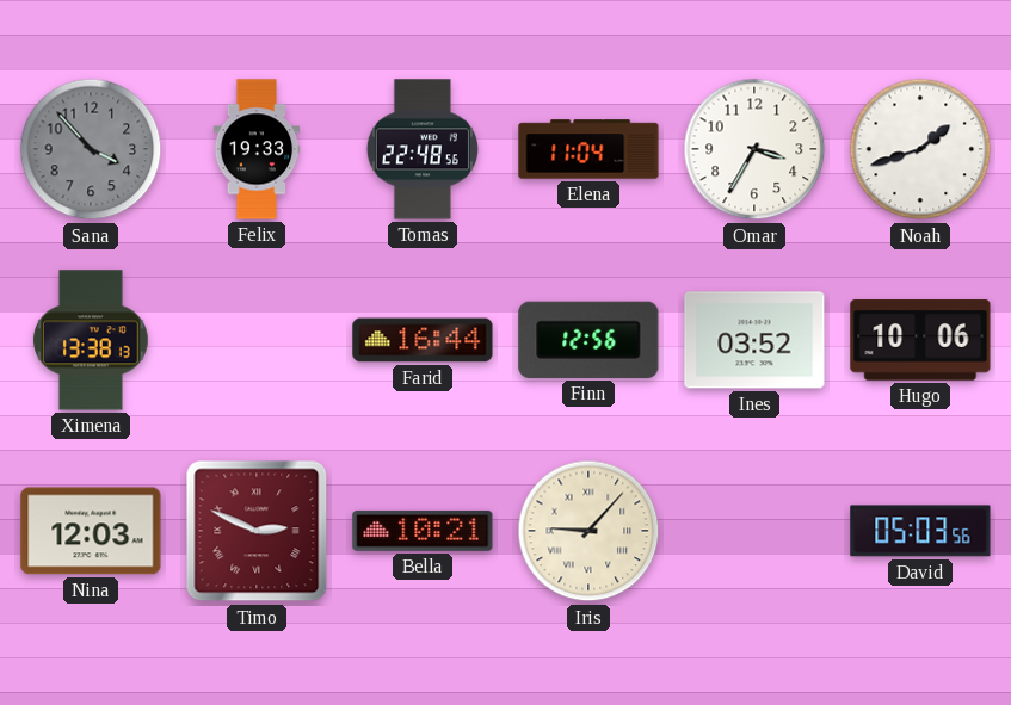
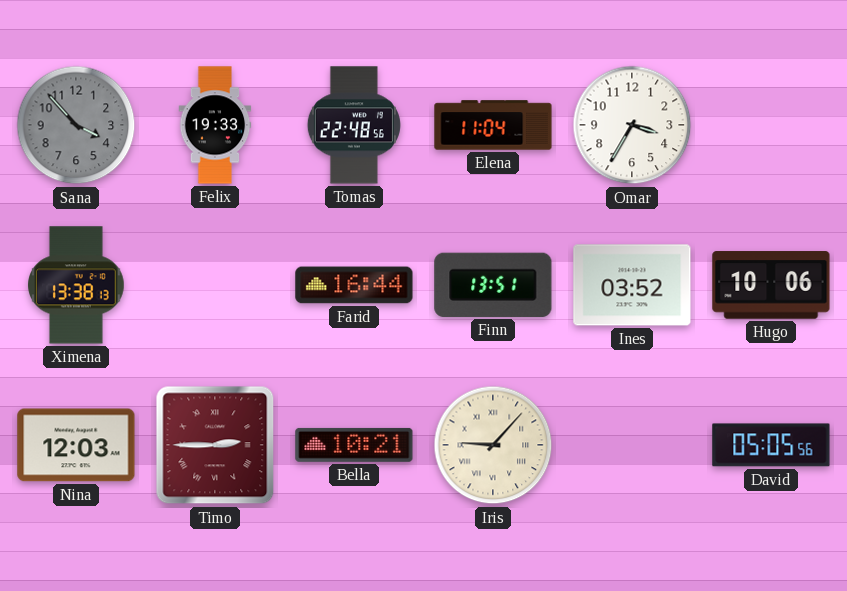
Noah: 1:42 -> none
Finn: 12:56 -> 13:51
Timo: 2:49 -> 2:45
David: 05:03 -> 05:05
